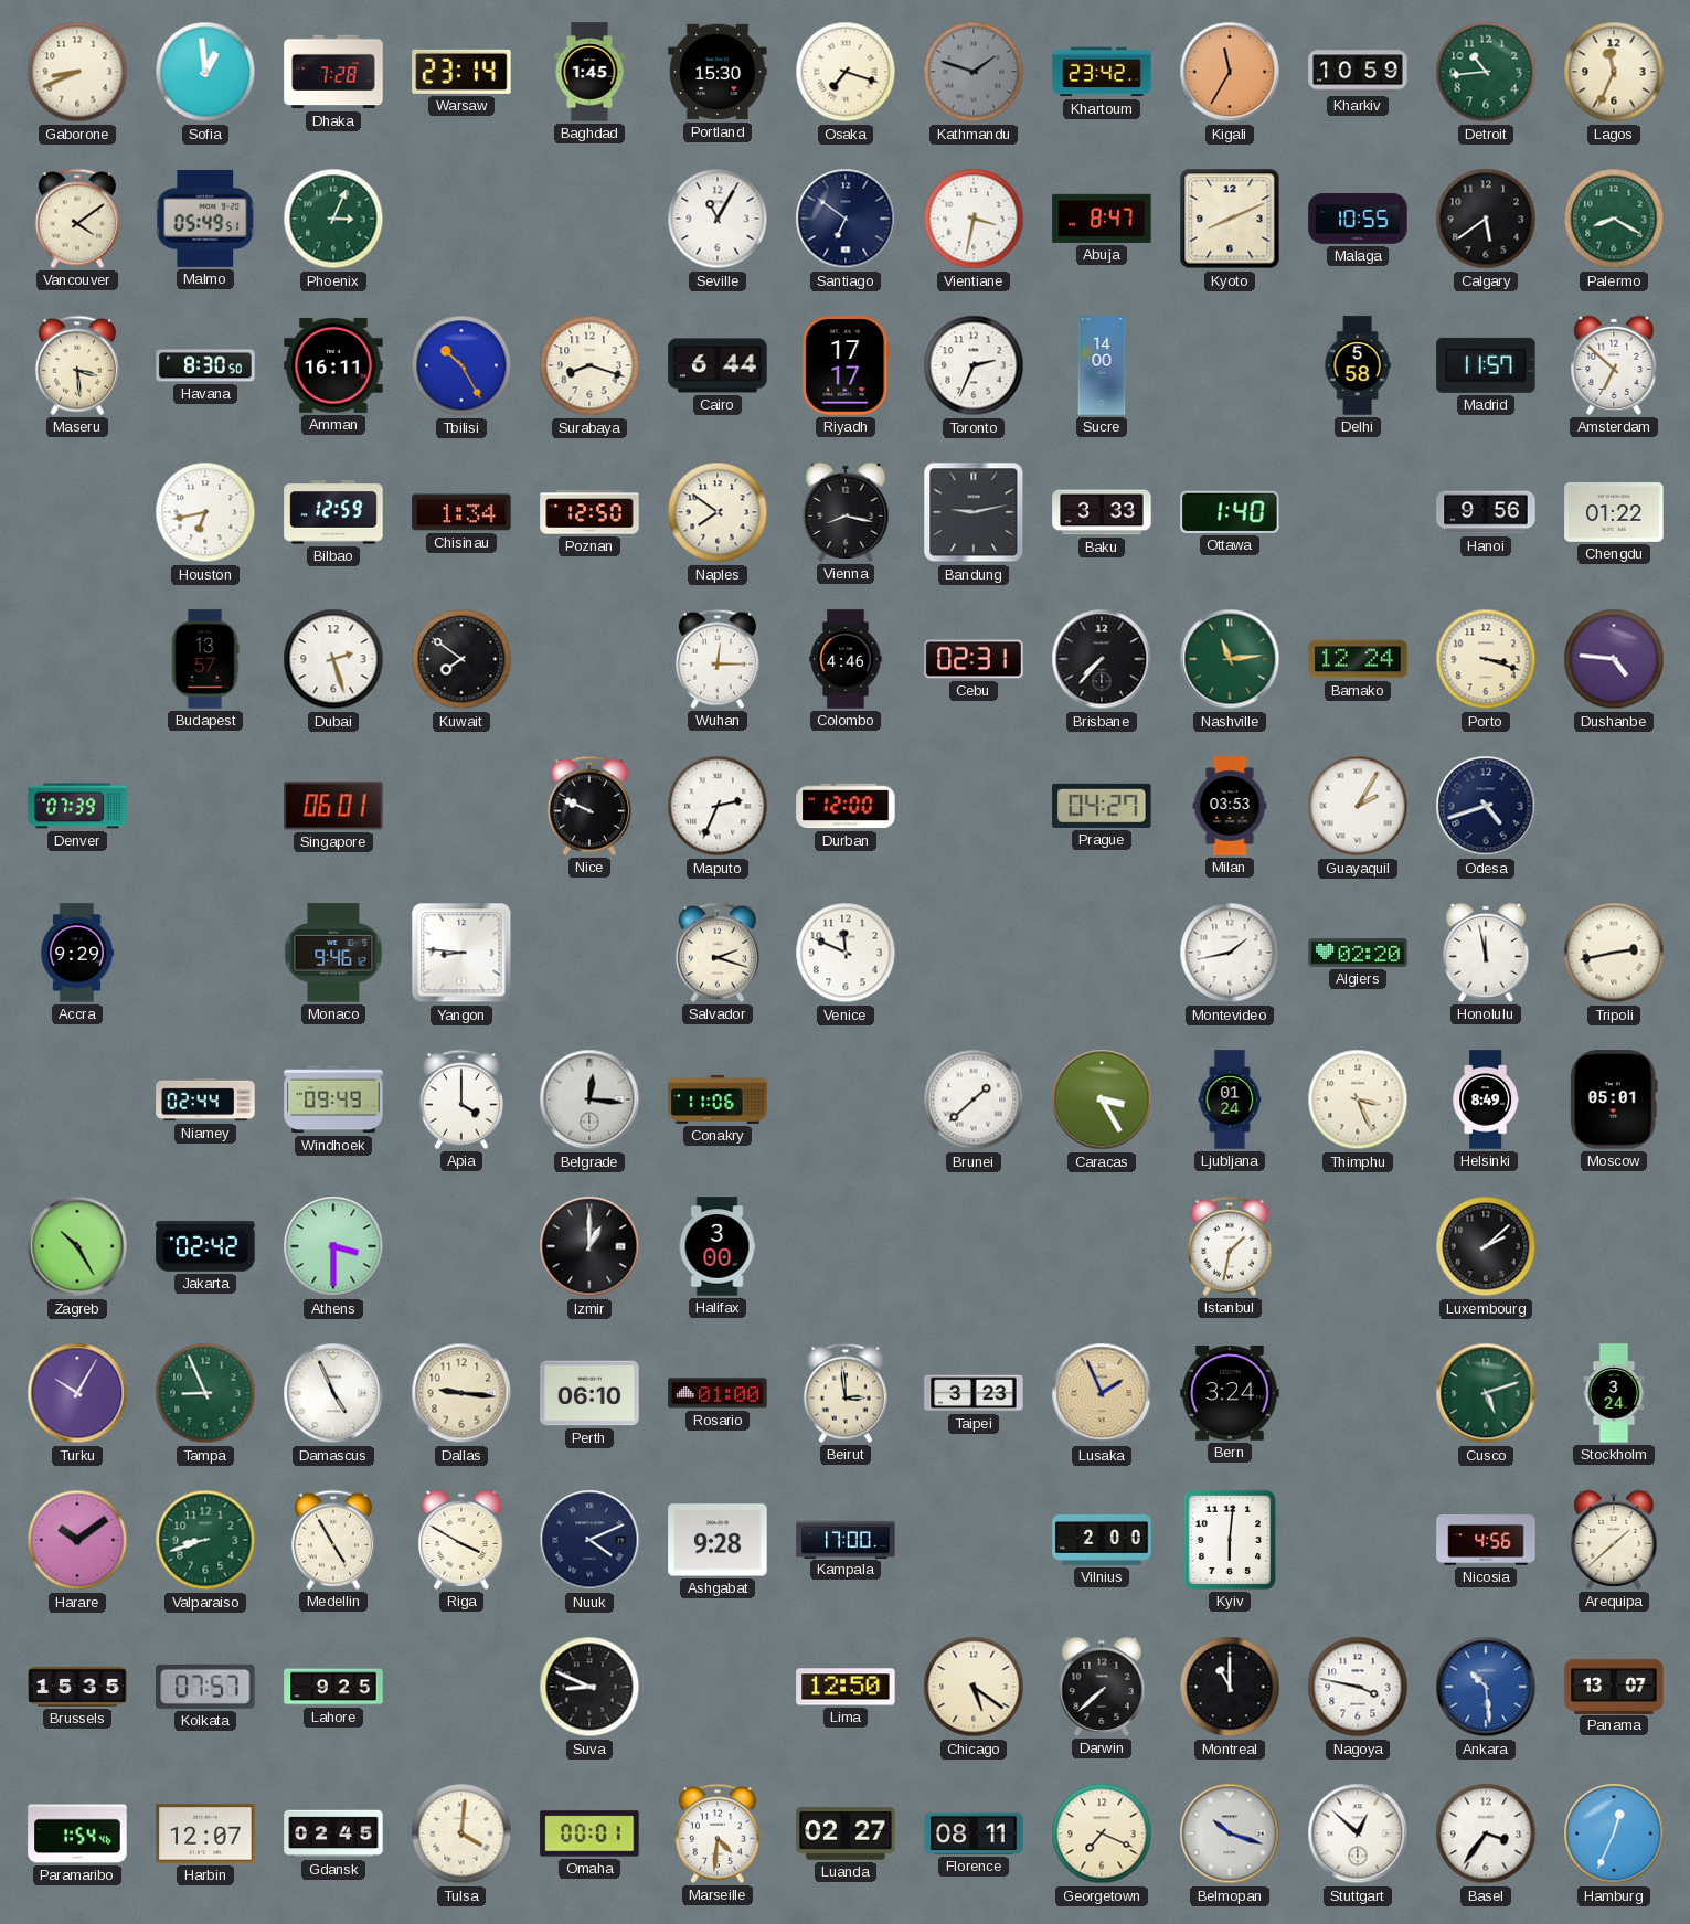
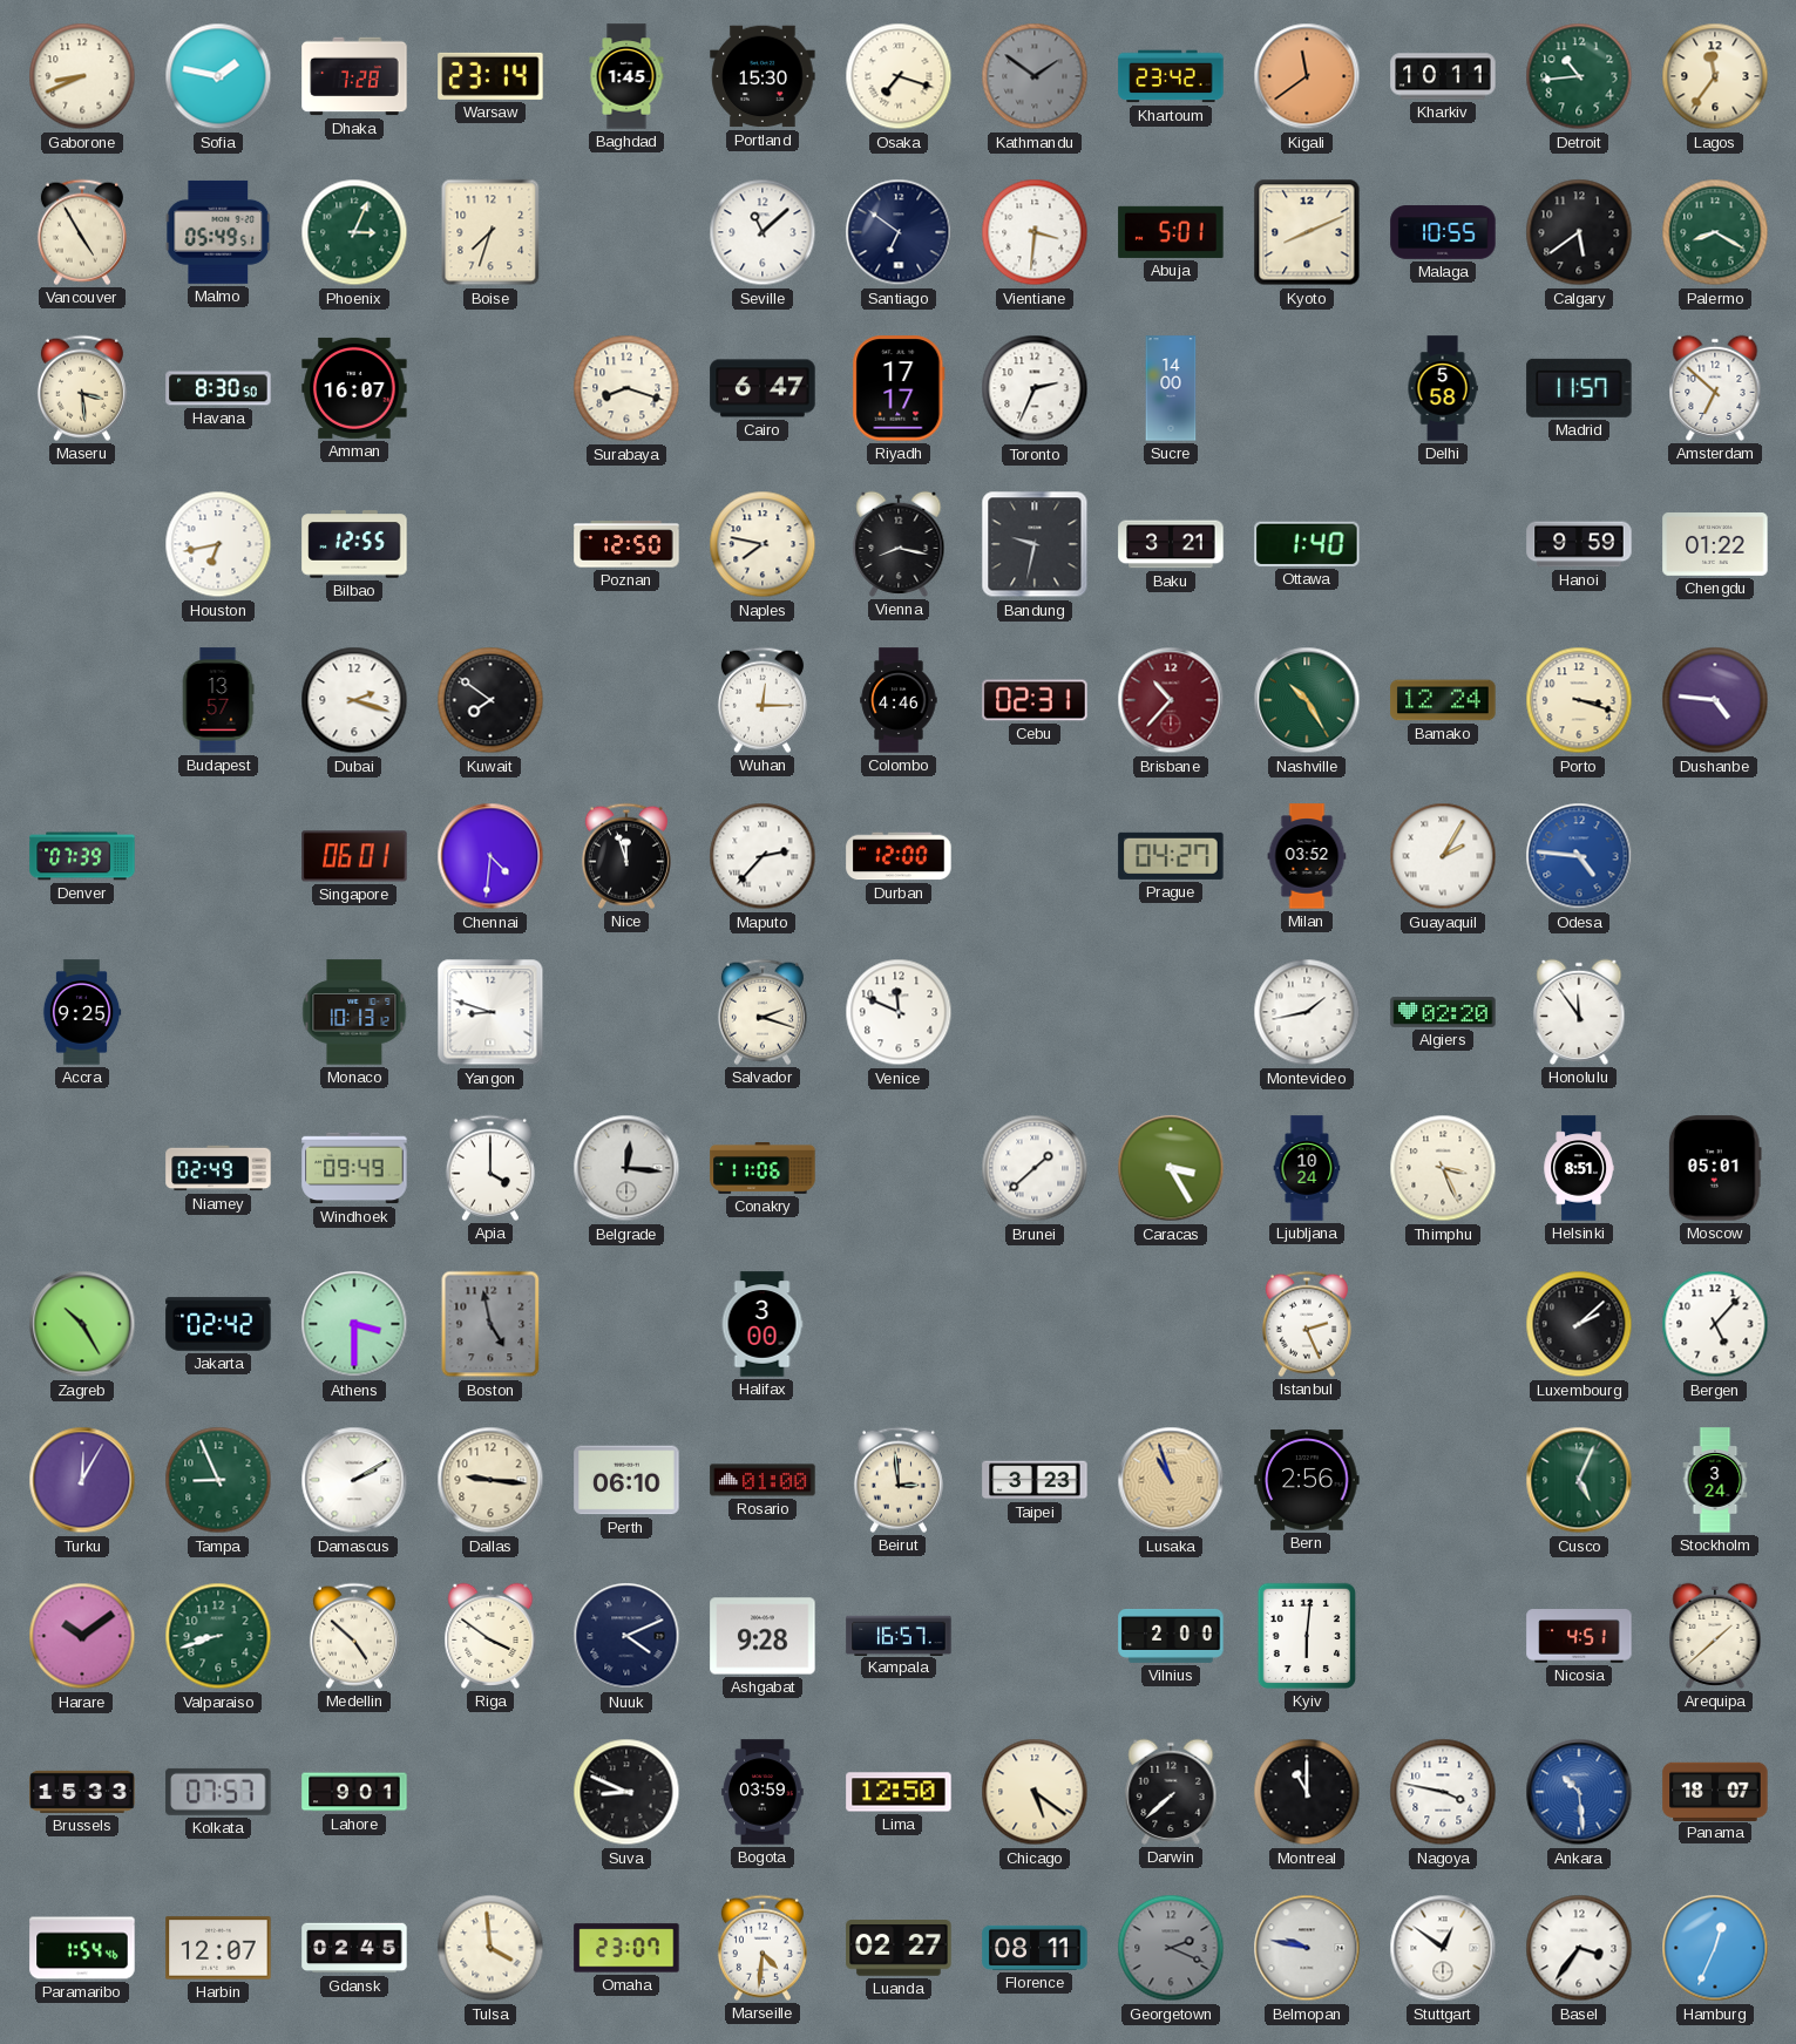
Sofia: 12:59 -> 1:47
Kathmandu: 1:48 -> 1:51
Kigali: 11:35 -> 11:39
Kharkiv: 10:59 -> 10:11
Lagos: 11:34 -> 11:36
Vancouver: 4:09 -> 4:55
Boise: none -> 7:33
Seville: 11:05 -> 11:08
Vientiane: 3:32 -> 3:31
Abuja: 8:47 -> 5:01
Amman: 16:11 -> 16:07
Tbilisi: 10:25 -> none
Cairo: 6:44 -> 6:47
Bilbao: 12:59 -> 12:55
Chisinau: 1:34 -> none
Naples: 7:51 -> 7:47
Bandung: 9:13 -> 9:32
Baku: 3:33 -> 3:21
Hanoi: 9:56 -> 9:59
Dubai: 2:27 -> 2:18
Brisbane: 7:37 -> 10:37
Brisbane dial: black -> burgundy
Nashville: 11:14 -> 10:25
Chennai: none -> 4:31
Nice: 9:49 -> 11:57
Maputo: 2:34 -> 2:37
Milan: 03:53 -> 03:52
Odesa: 4:42 -> 4:46
Odesa dial: navy -> blue
Accra: 9:29 -> 9:25
Monaco: 9:46 -> 10:13
Yangon: 8:46 -> 8:48
Honolulu: 11:58 -> 11:54
Tripoli: 2:43 -> none
Niamey: 02:44 -> 02:49
Ljubljana: 01:24 -> 10:24
Helsinki: 8:49 -> 8:51
Boston: none -> 4:58
Izmir: 1:00 -> none
Istanbul: 1:32 -> 2:26
Bergen: none -> 5:07
Turku: 10:05 -> 12:05
Damascus: 4:56 -> 2:10
Lusaka: 1:56 -> 10:57
Bern: 3:24 -> 2:56
Cusco: 5:12 -> 5:04
Medellin: 4:55 -> 4:52
Riga: 3:50 -> 3:51
Kampala: 17:00 -> 16:57
Nicosia: 4:56 -> 4:51
Brussels: 15:35 -> 15:33
Lahore: 9:25 -> 9:01
Bogota: none -> 03:59
Panama: 13:07 -> 18:07
Tulsa: 4:01 -> 3:59
Omaha: 00:01 -> 23:07
Georgetown: 7:19 -> 2:19
Georgetown dial: cream -> grey
Belmopan: 10:18 -> 9:47
Stuttgart: 12:52 -> 12:51
